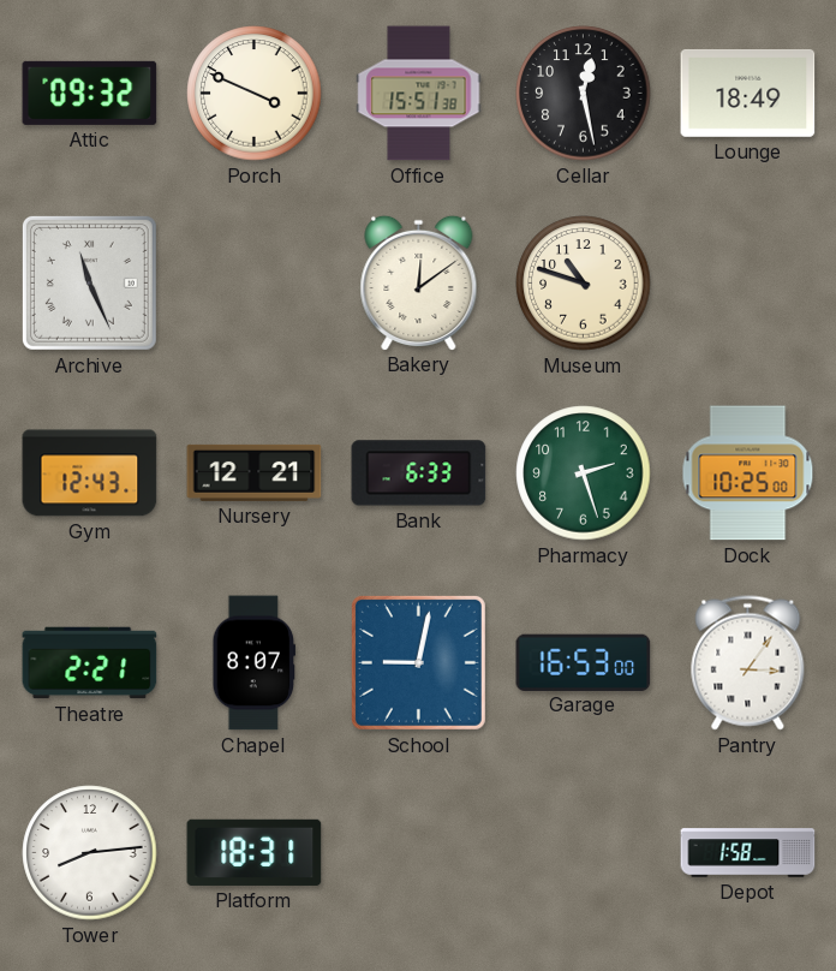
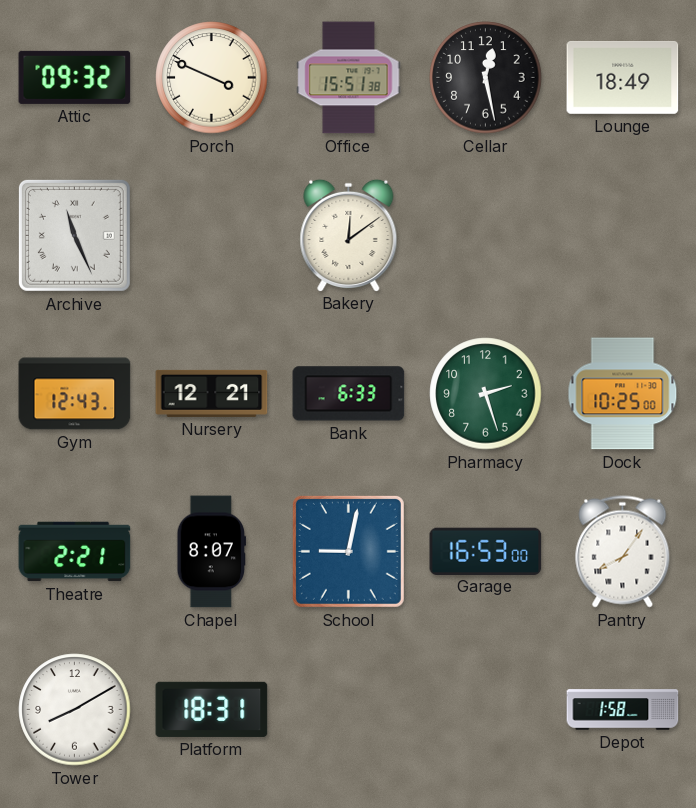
Museum: 10:48 -> none
Pantry: 3:06 -> 8:06
Tower: 8:14 -> 8:10
